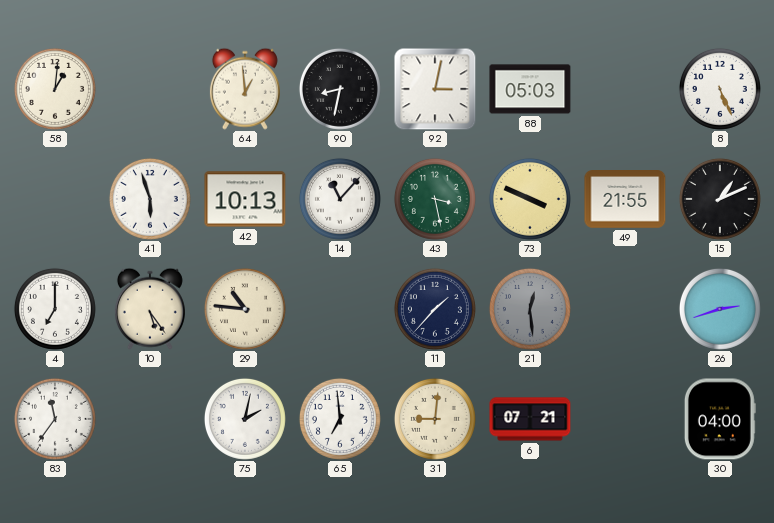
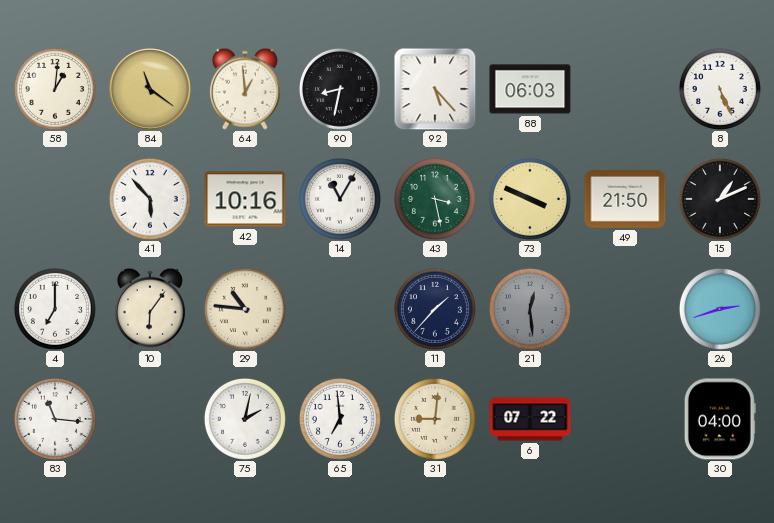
84: none -> 11:21
92: 3:02 -> 5:23
88: 05:03 -> 06:03
41: 5:57 -> 5:53
42: 10:13 -> 10:16
14: 11:07 -> 11:05
49: 21:55 -> 21:50
10: 5:24 -> 6:06
83: 11:36 -> 11:16
6: 07:21 -> 07:22
